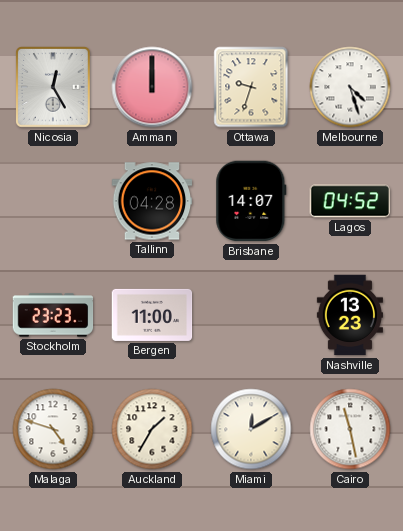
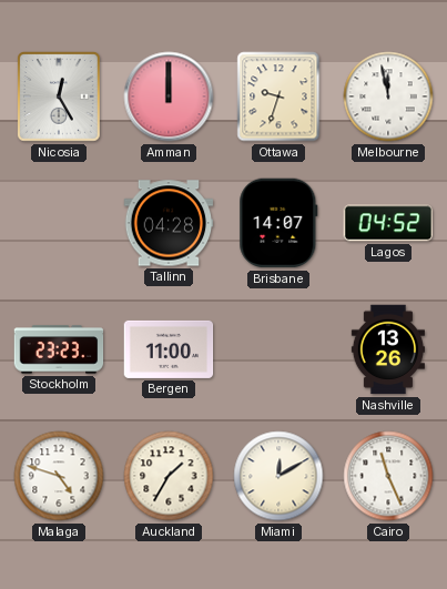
Melbourne: 4:27 -> 11:58
Nashville: 13:23 -> 13:26
Cairo: 11:28 -> 11:26
